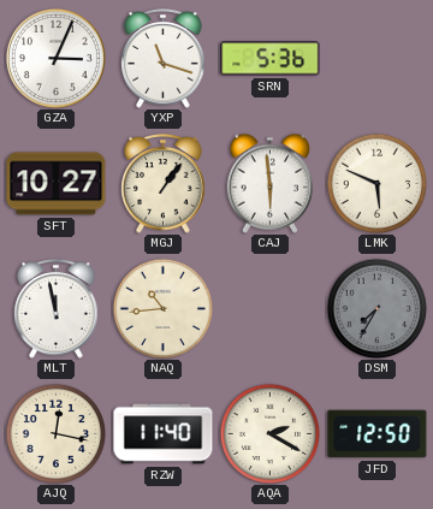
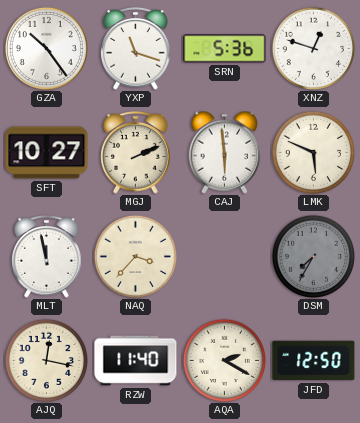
GZA: 3:04 -> 10:24
XNZ: none -> 12:48
MGJ: 1:06 -> 2:11
NAQ: 10:44 -> 3:37
